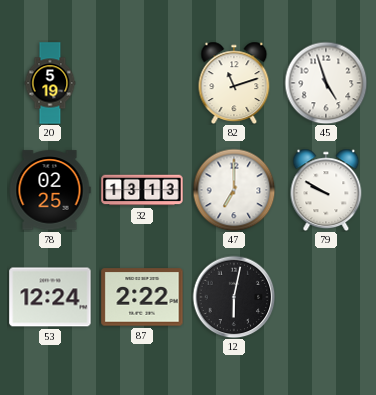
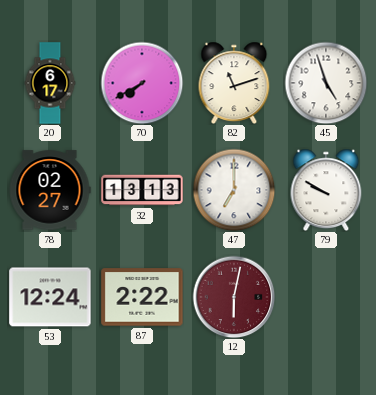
20: 5:19 -> 6:17
70: none -> 7:40
78: 02:25 -> 02:27
12 dial: black -> burgundy
